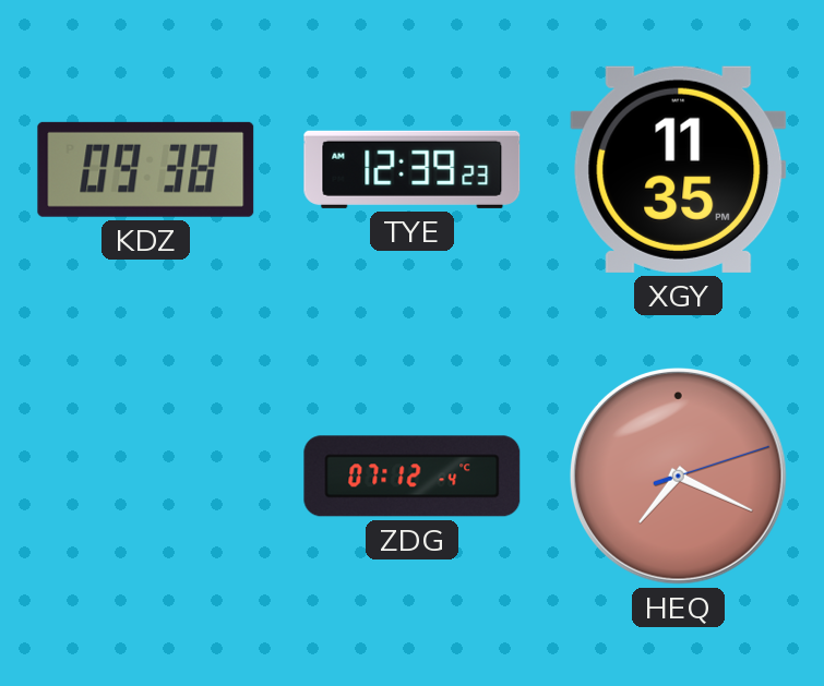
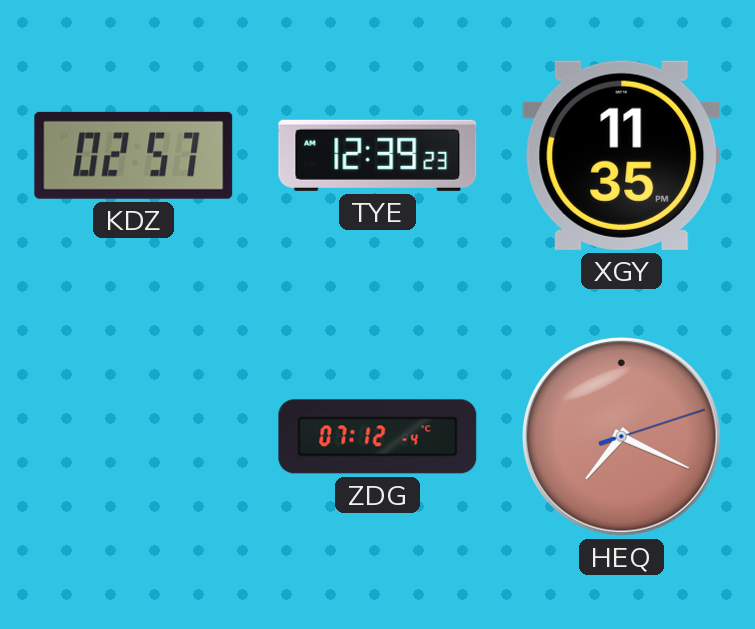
KDZ: 09:38 -> 02:57
